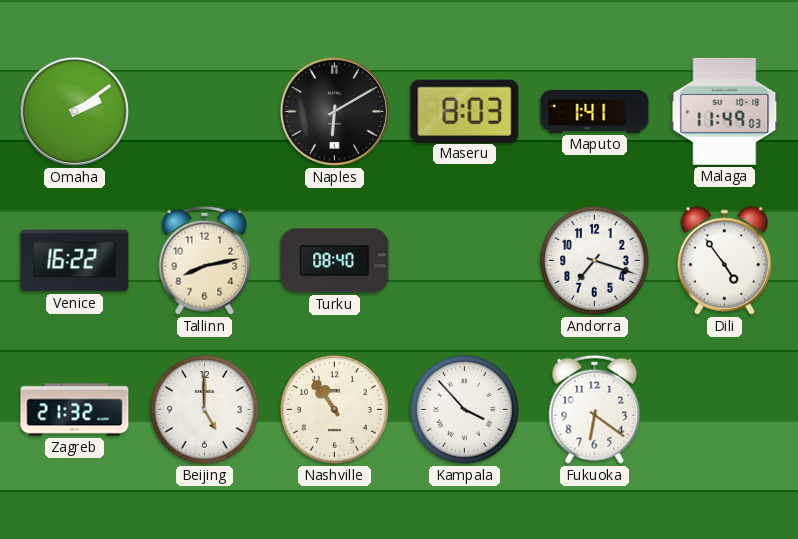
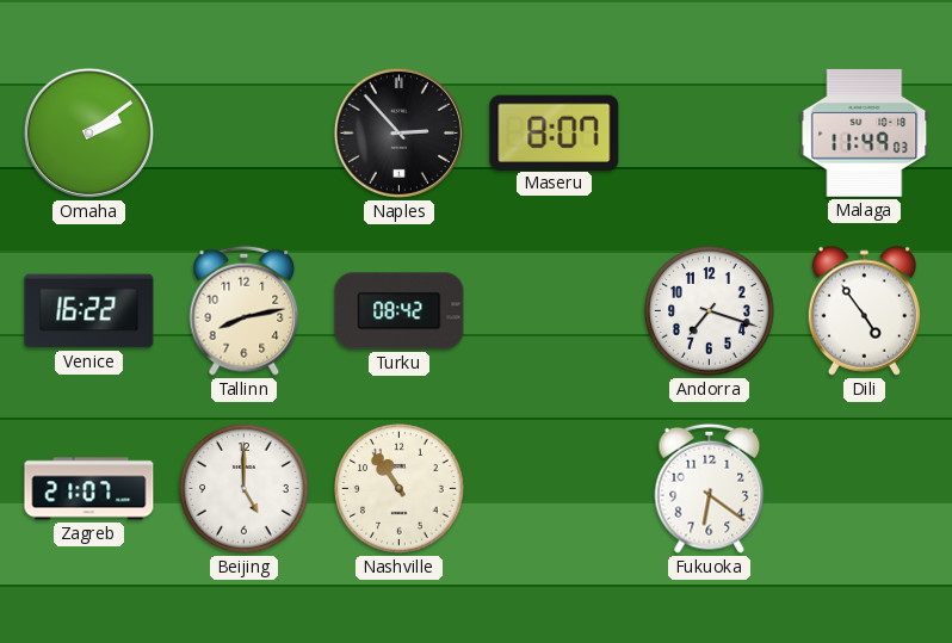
Naples: 6:10 -> 2:53
Maseru: 8:03 -> 8:07
Maputo: 1:41 -> none
Turku: 08:40 -> 08:42
Zagreb: 21:32 -> 21:07
Kampala: 3:53 -> none
